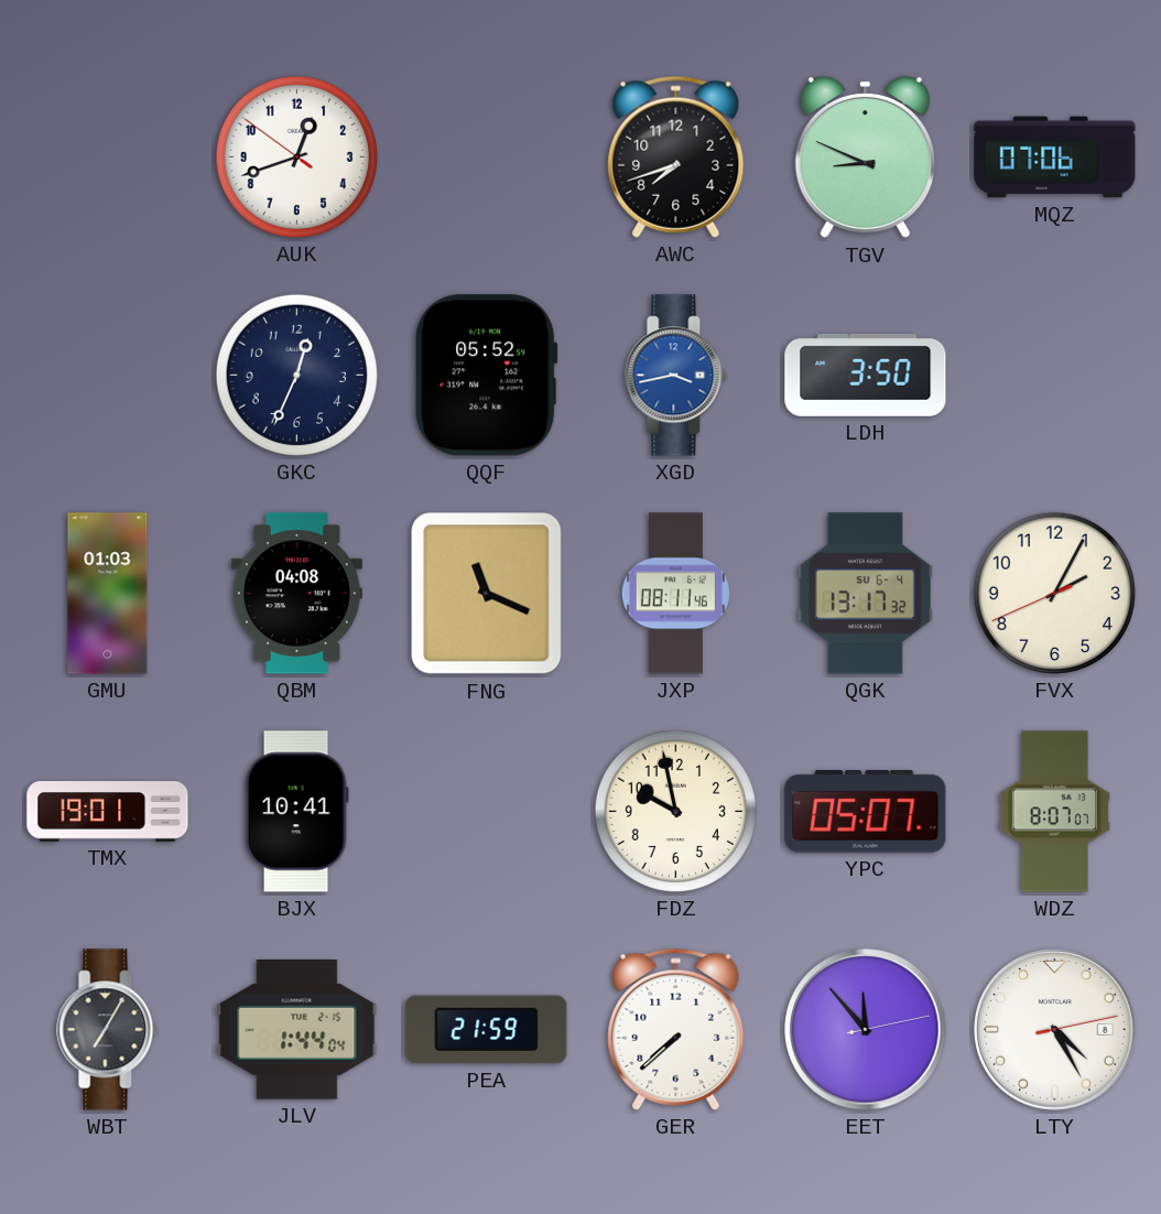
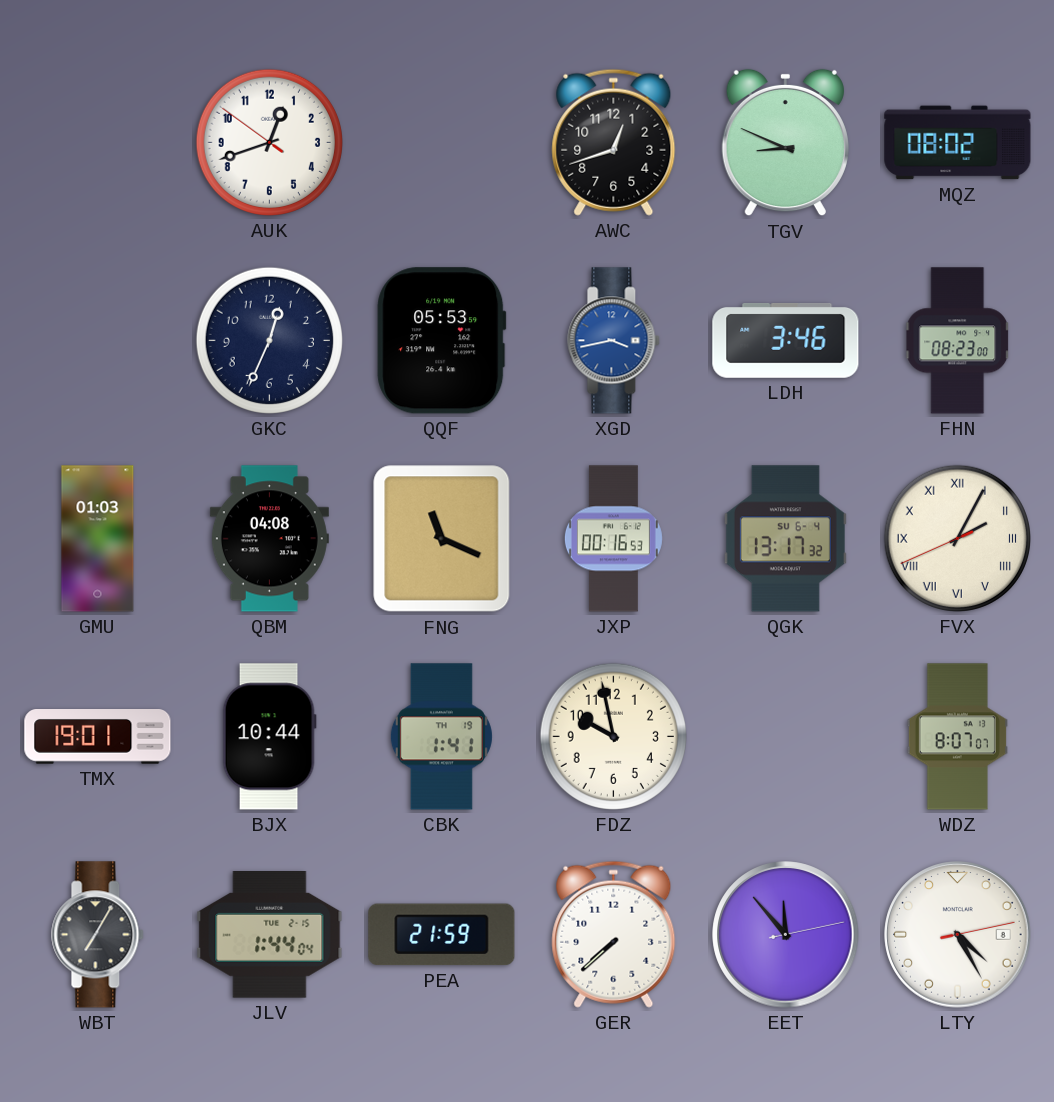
AWC: 7:42 -> 12:42
MQZ: 07:06 -> 08:02
QQF: 05:52 -> 05:53
LDH: 3:50 -> 3:46
FHN: none -> 08:23
JXP: 08:11 -> 00:16
FVX numerals: Arabic -> Roman
BJX: 10:41 -> 10:44
CBK: none -> 1:41
YPC: 05:07 -> none
